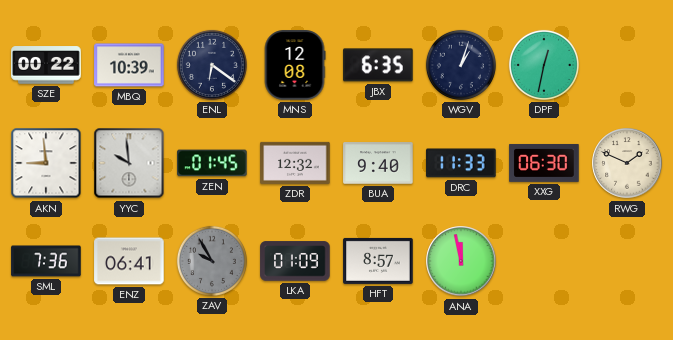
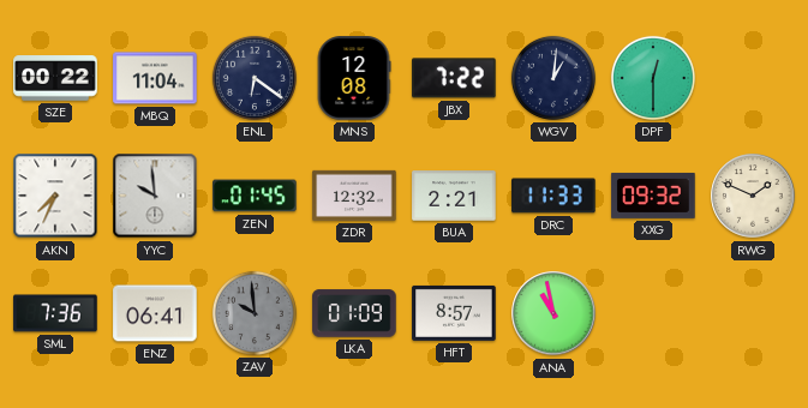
MBQ: 10:39 -> 11:04
JBX: 6:35 -> 7:22
WGV: 1:03 -> 1:01
DPF: 12:32 -> 12:30
AKN: 8:59 -> 7:34
BUA: 9:40 -> 2:21
XXG: 06:30 -> 09:32
ZAV: 9:55 -> 9:59
ANA: 11:58 -> 10:58
